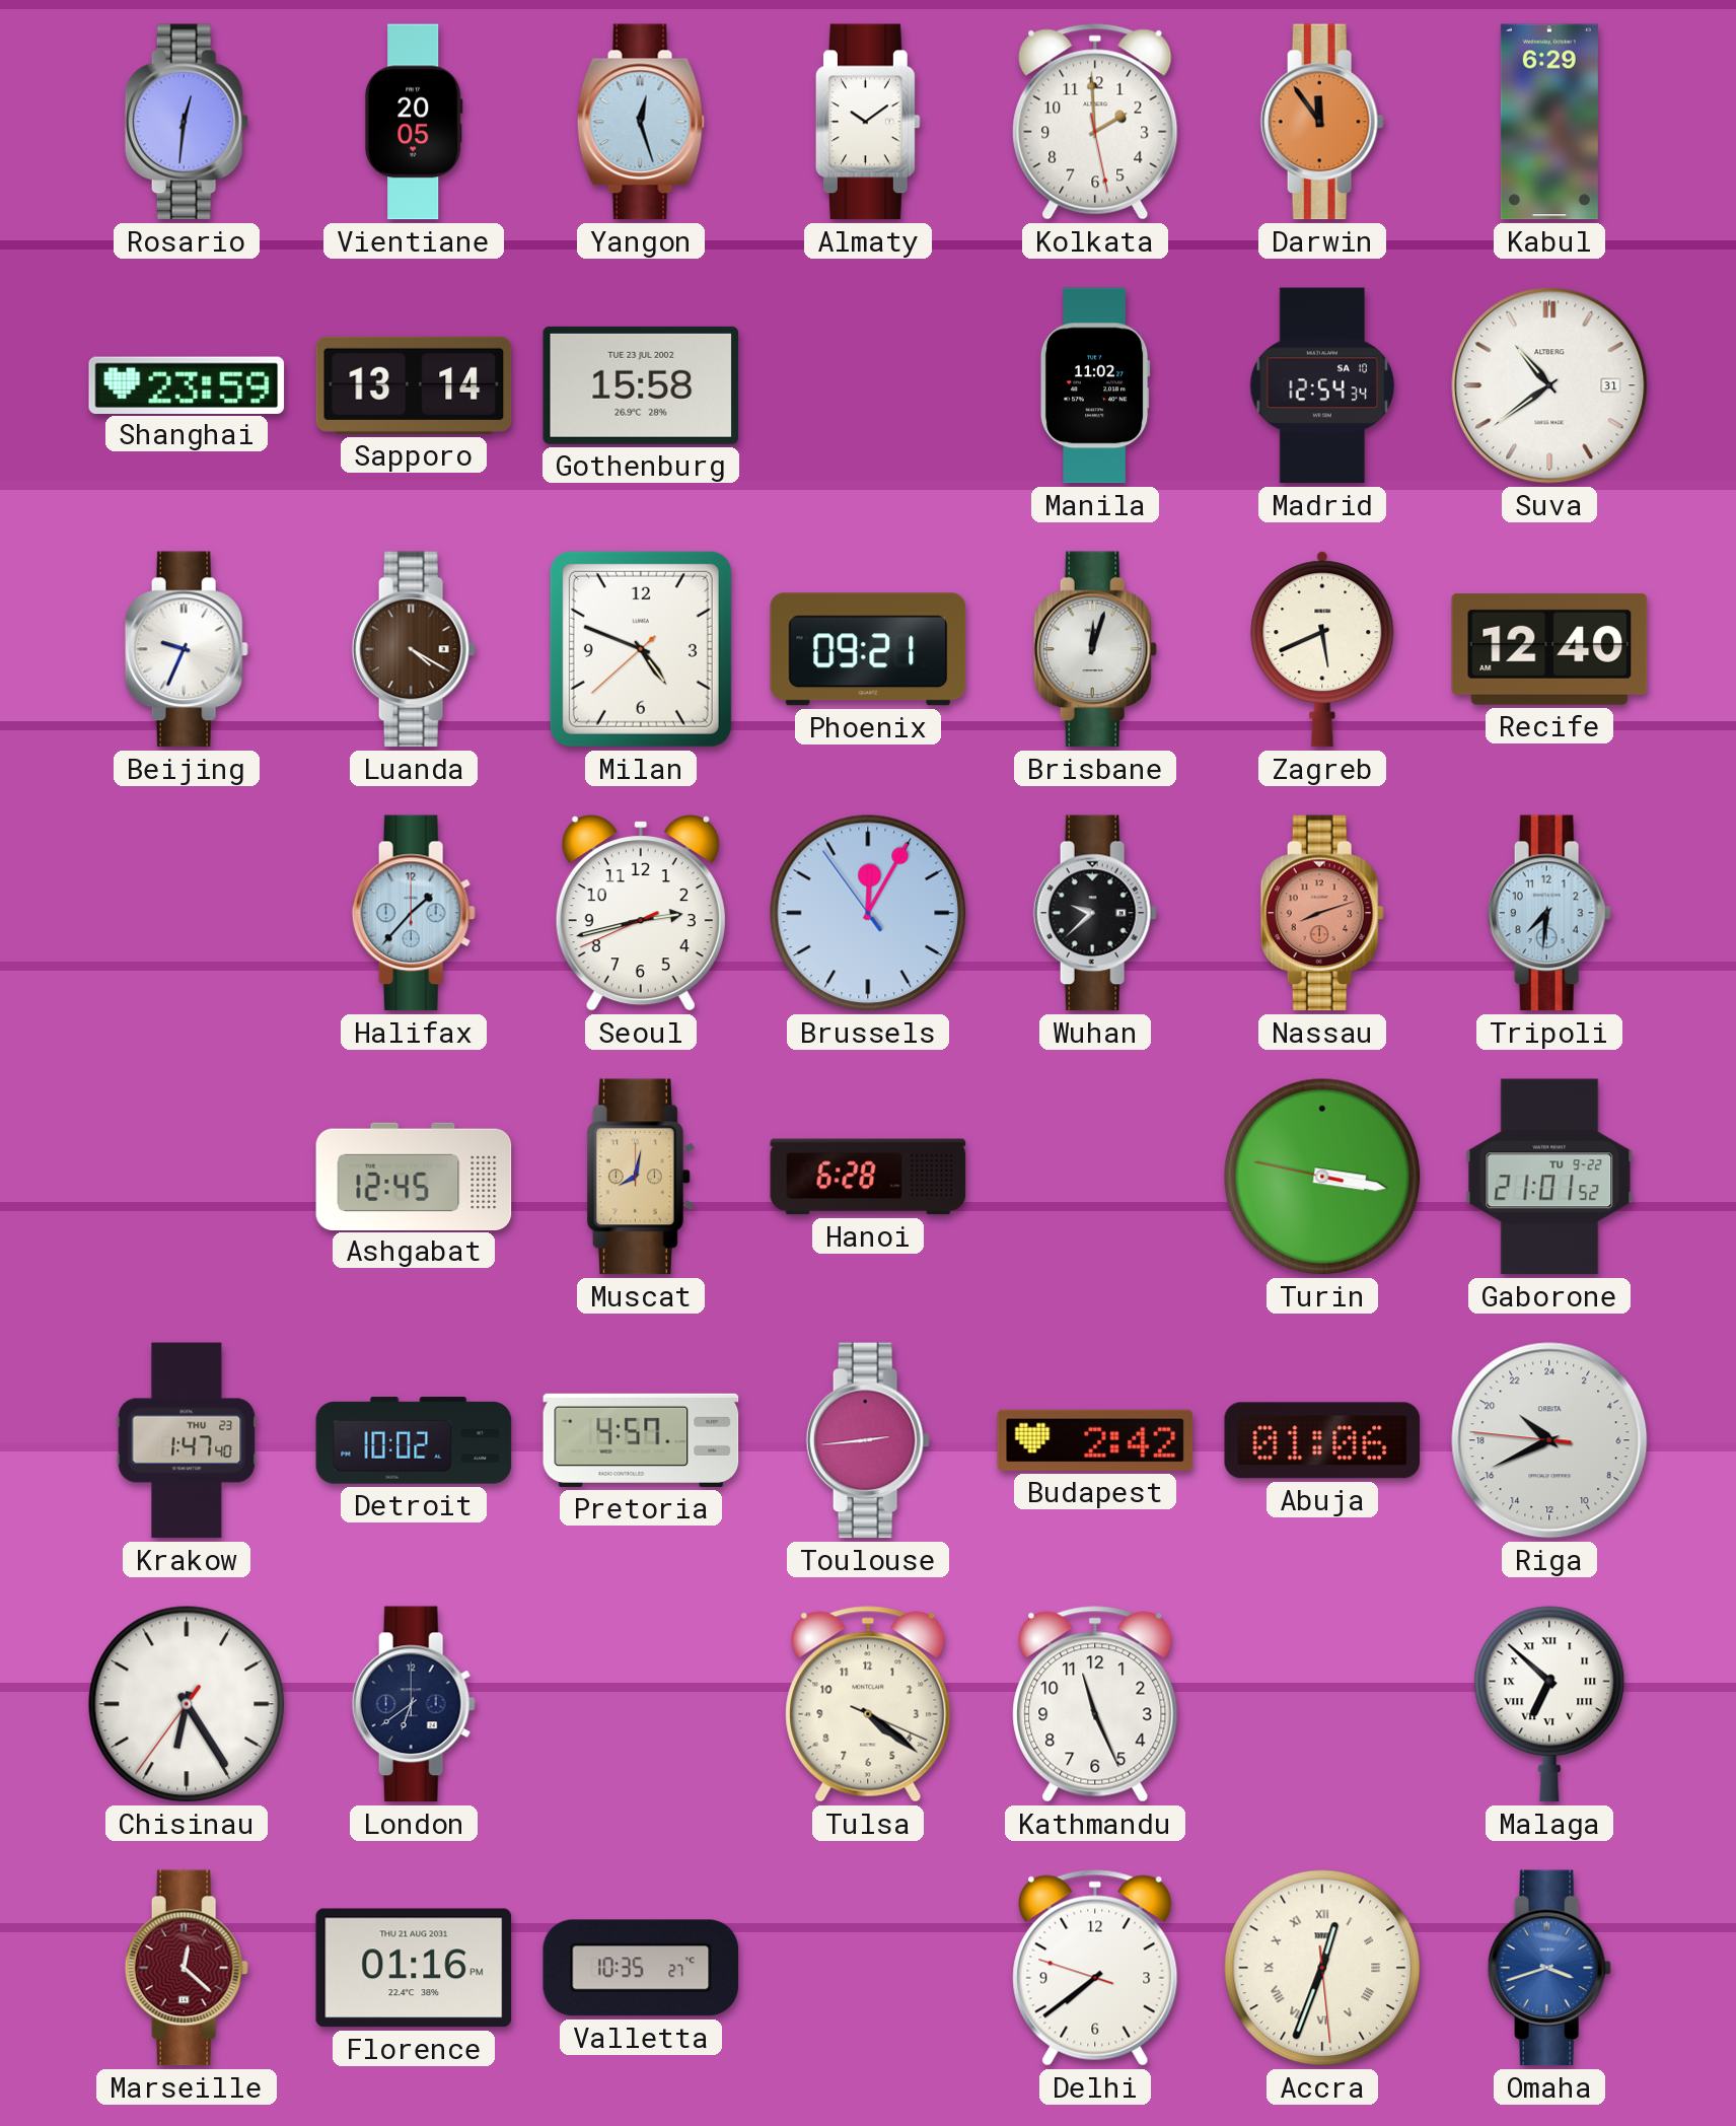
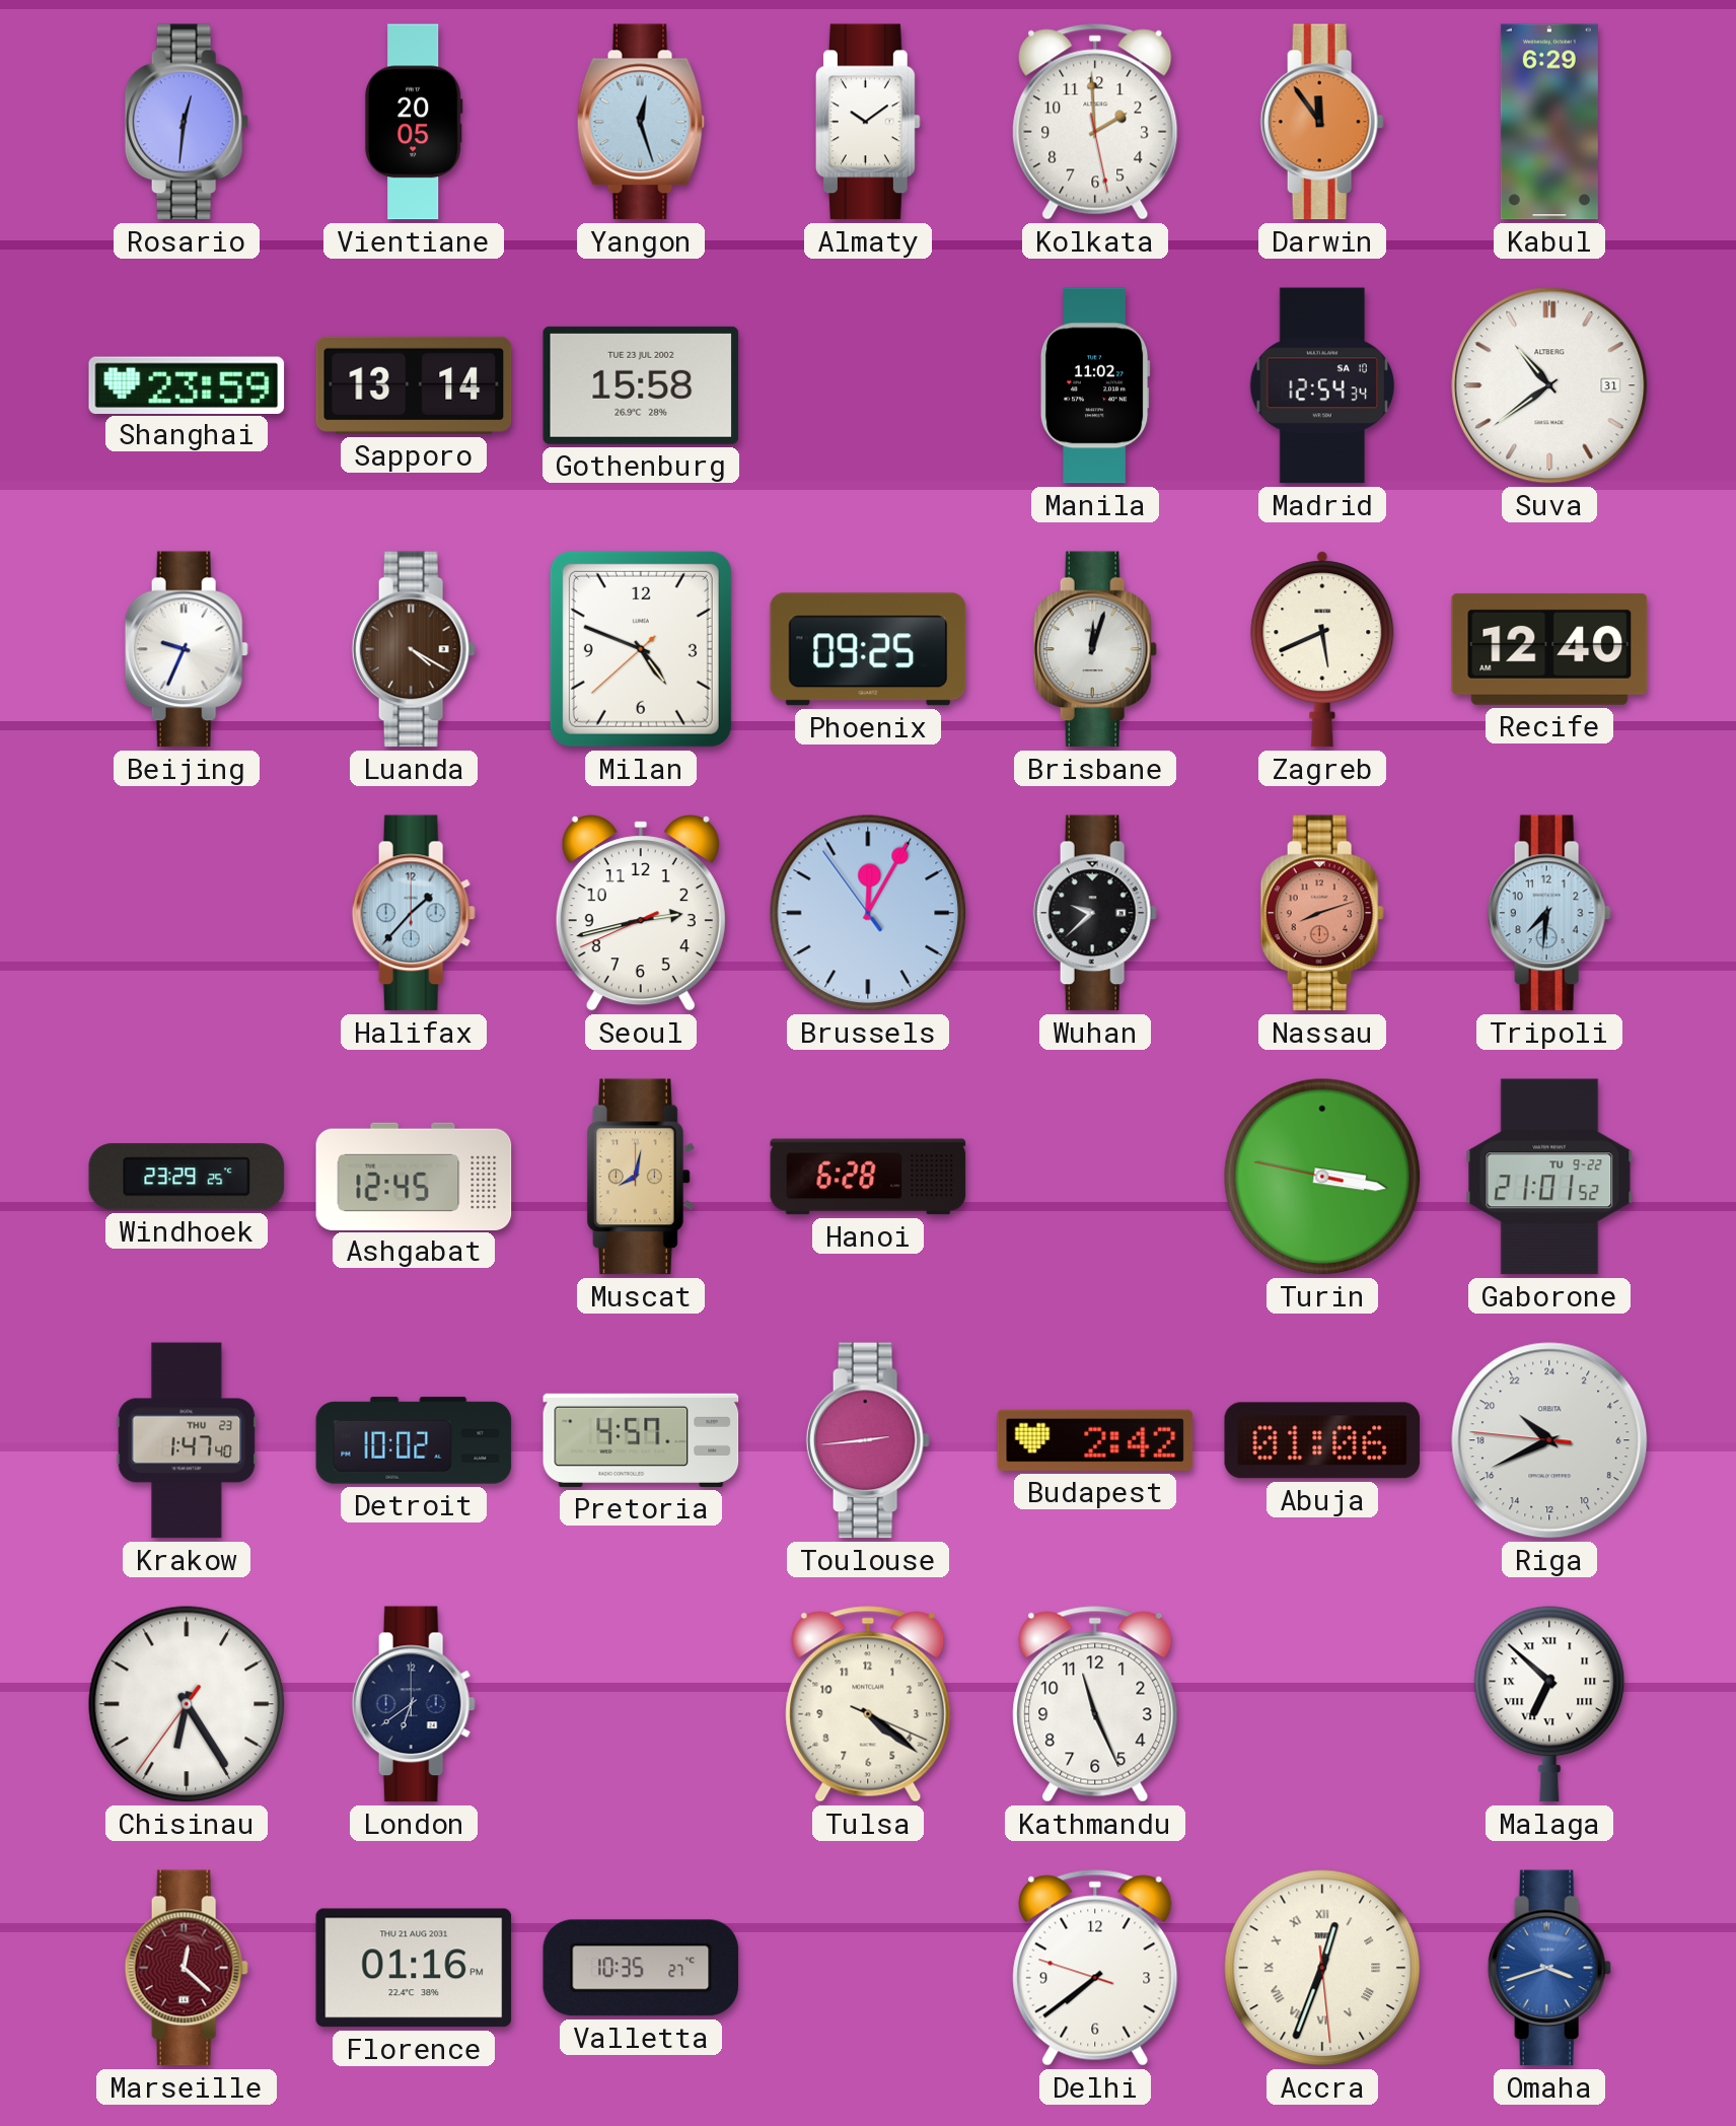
Phoenix: 09:21 -> 09:25
Windhoek: none -> 23:29
